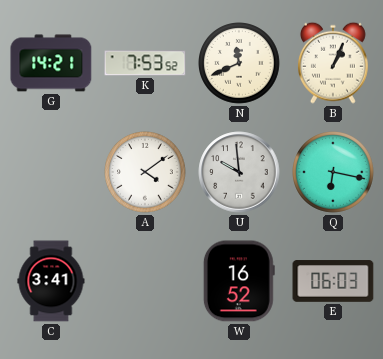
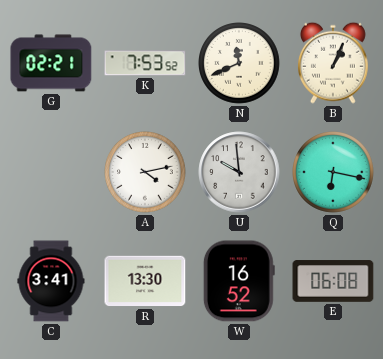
G: 14:21 -> 02:21
A: 4:09 -> 4:13
R: none -> 13:30
E: 06:03 -> 06:08
